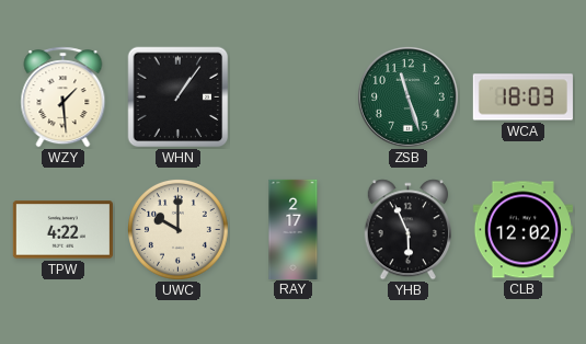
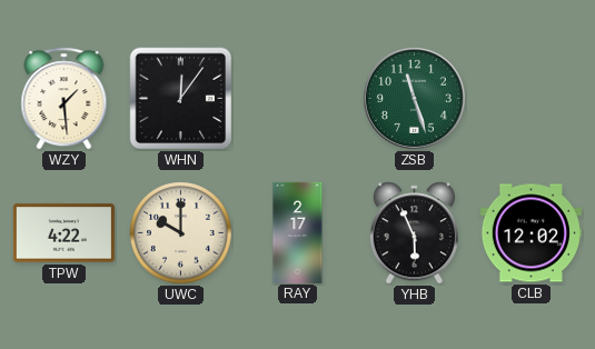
WHN: 1:06 -> 12:06
WCA: 18:03 -> none
